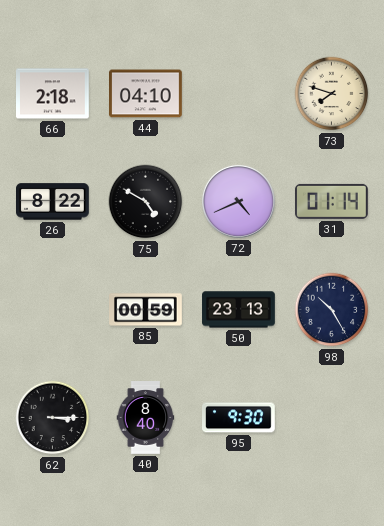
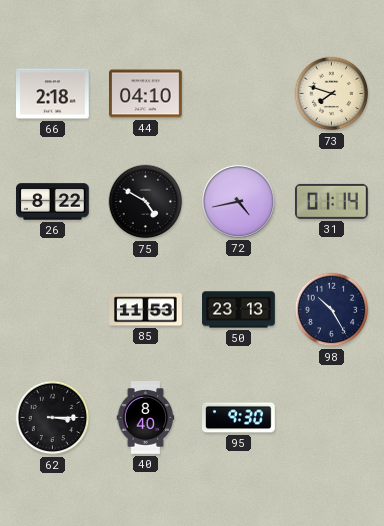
72: 4:41 -> 4:43
85: 00:59 -> 11:53
